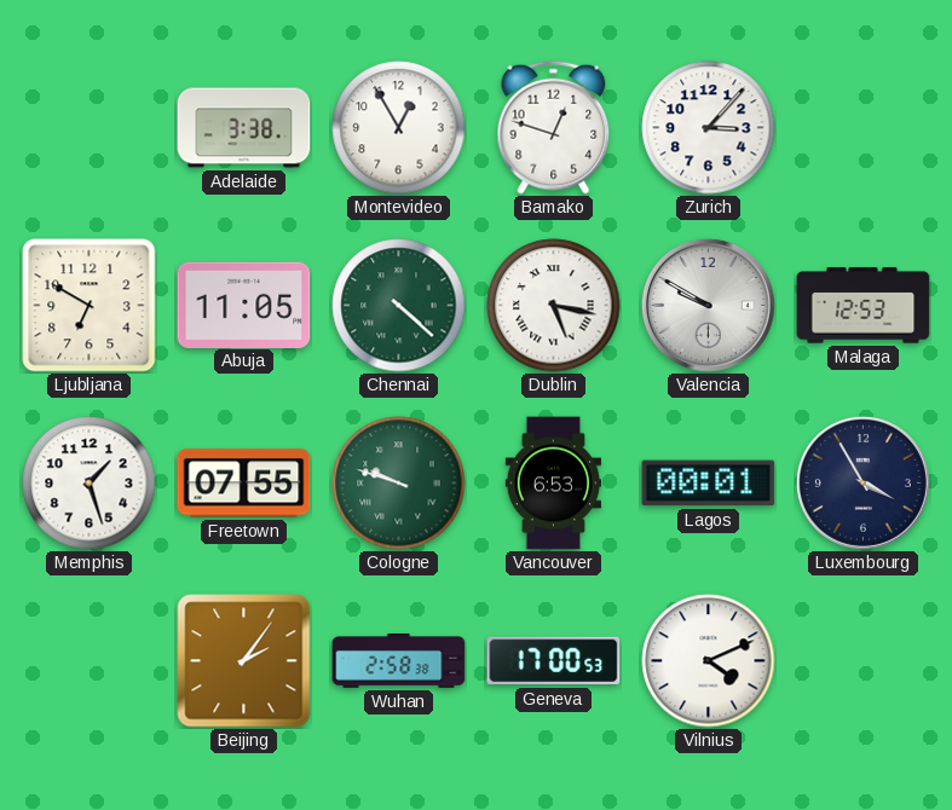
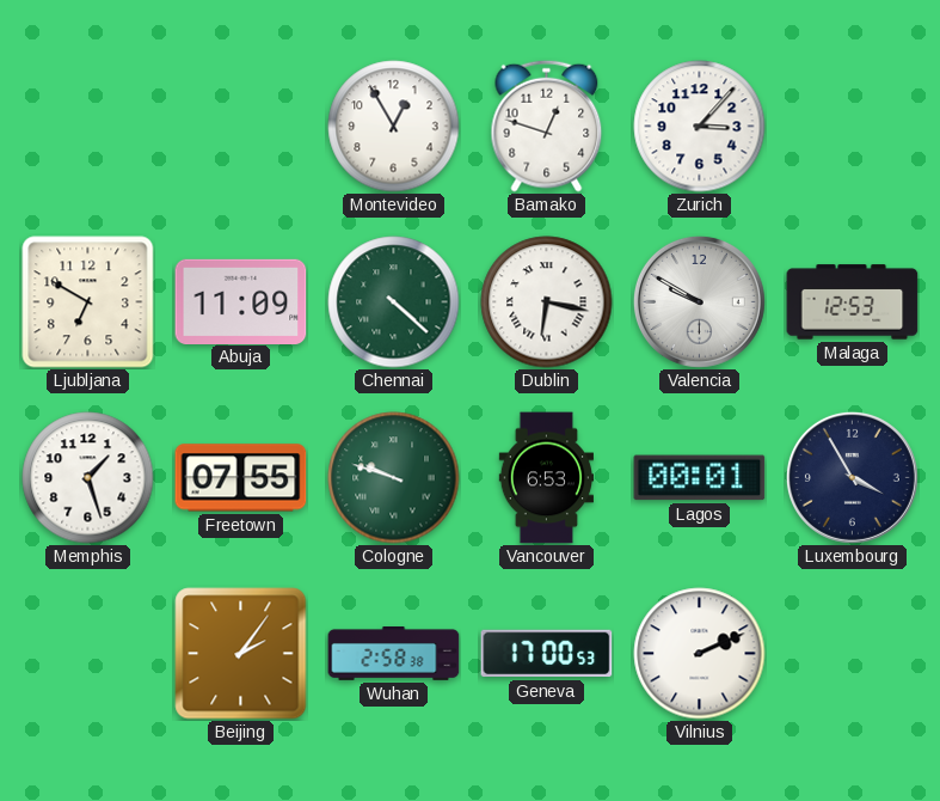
Adelaide: 3:38 -> none
Abuja: 11:05 -> 11:09
Dublin: 5:17 -> 6:17
Vilnius: 4:11 -> 2:11
